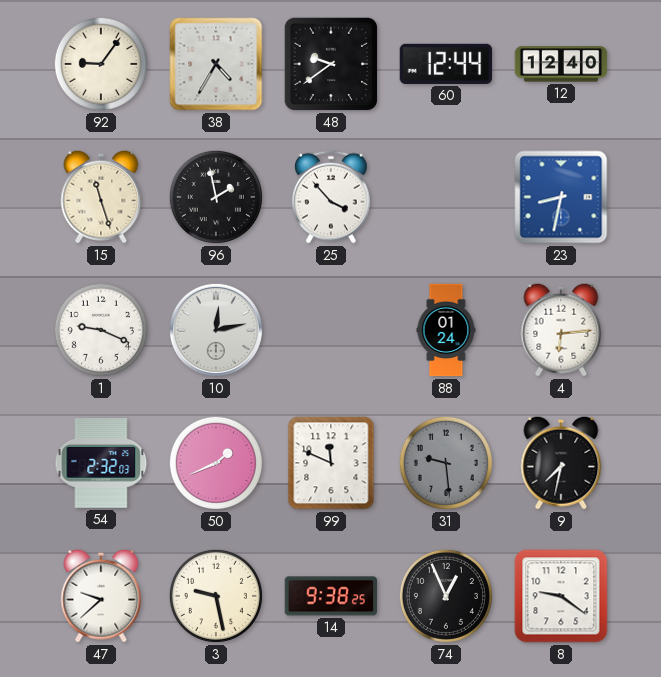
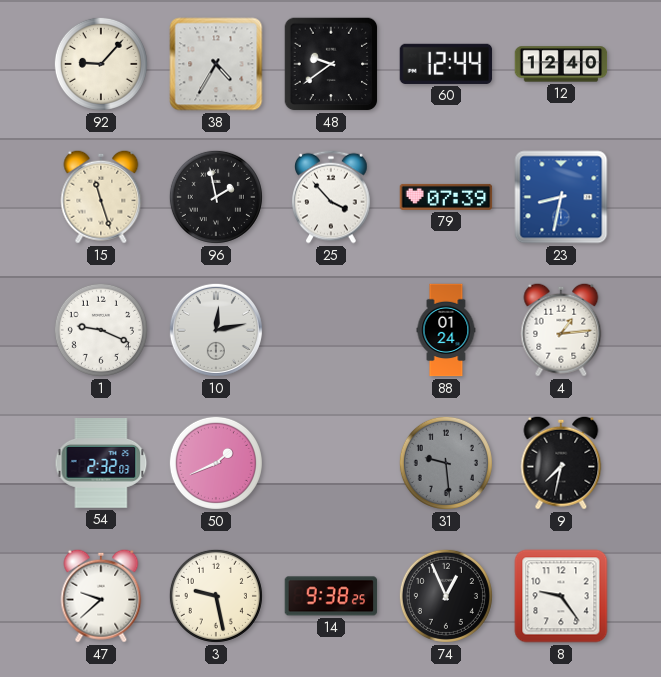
92: 9:06 -> 9:07
79: none -> 07:39
4: 6:14 -> 1:14
99: 11:49 -> none
8: 9:21 -> 9:24
